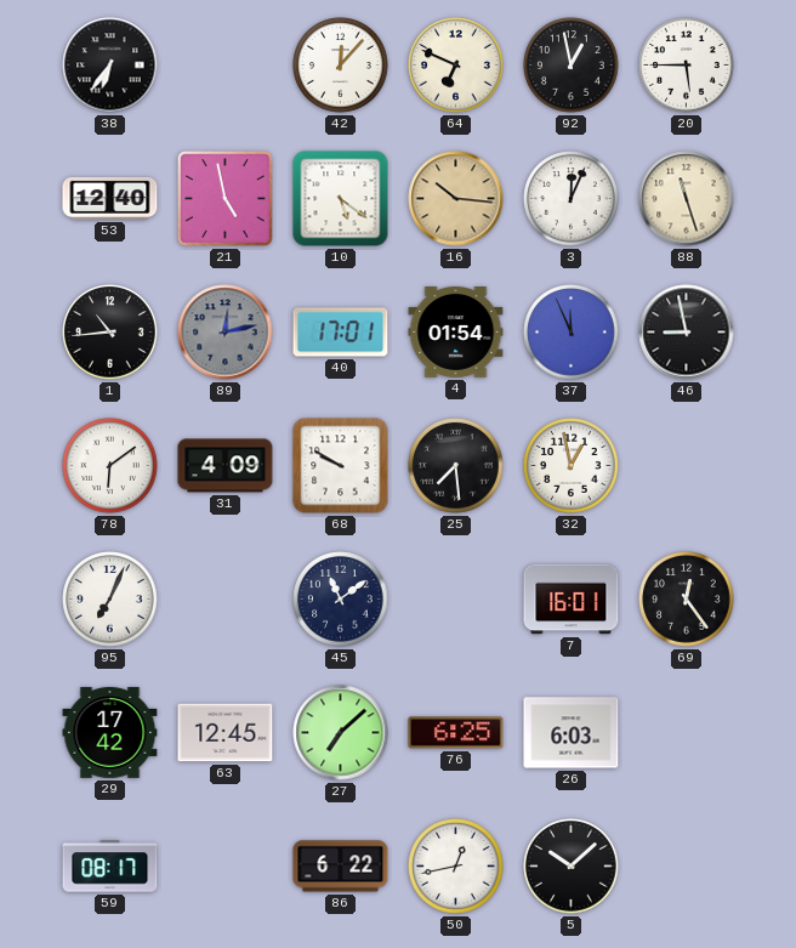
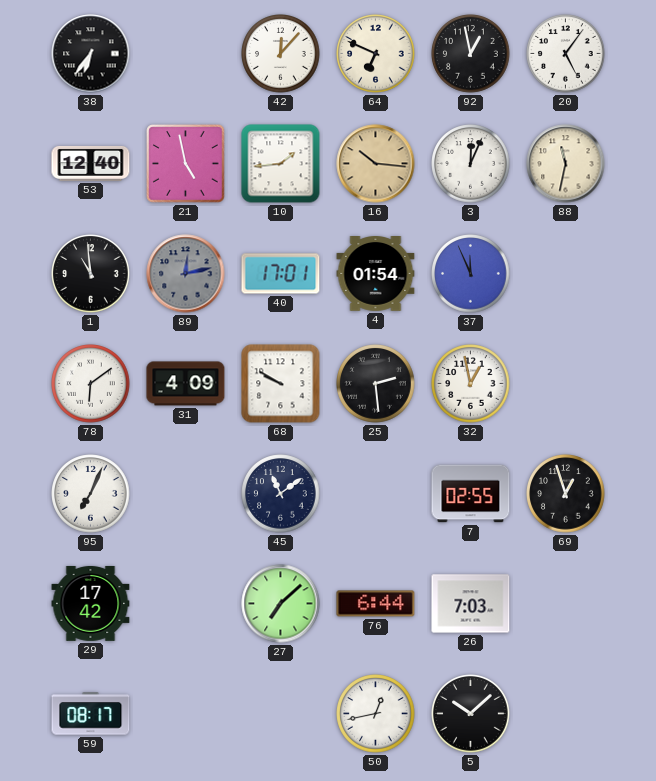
20: 5:45 -> 5:06
10: 5:21 -> 1:44
88: 11:27 -> 11:32
1: 10:44 -> 10:59
46: 8:58 -> none
25: 7:29 -> 2:29
7: 16:01 -> 02:55
69: 12:24 -> 12:57
63: 12:45 -> none
76: 6:25 -> 6:44
26: 6:03 -> 7:03
86: 6:22 -> none
